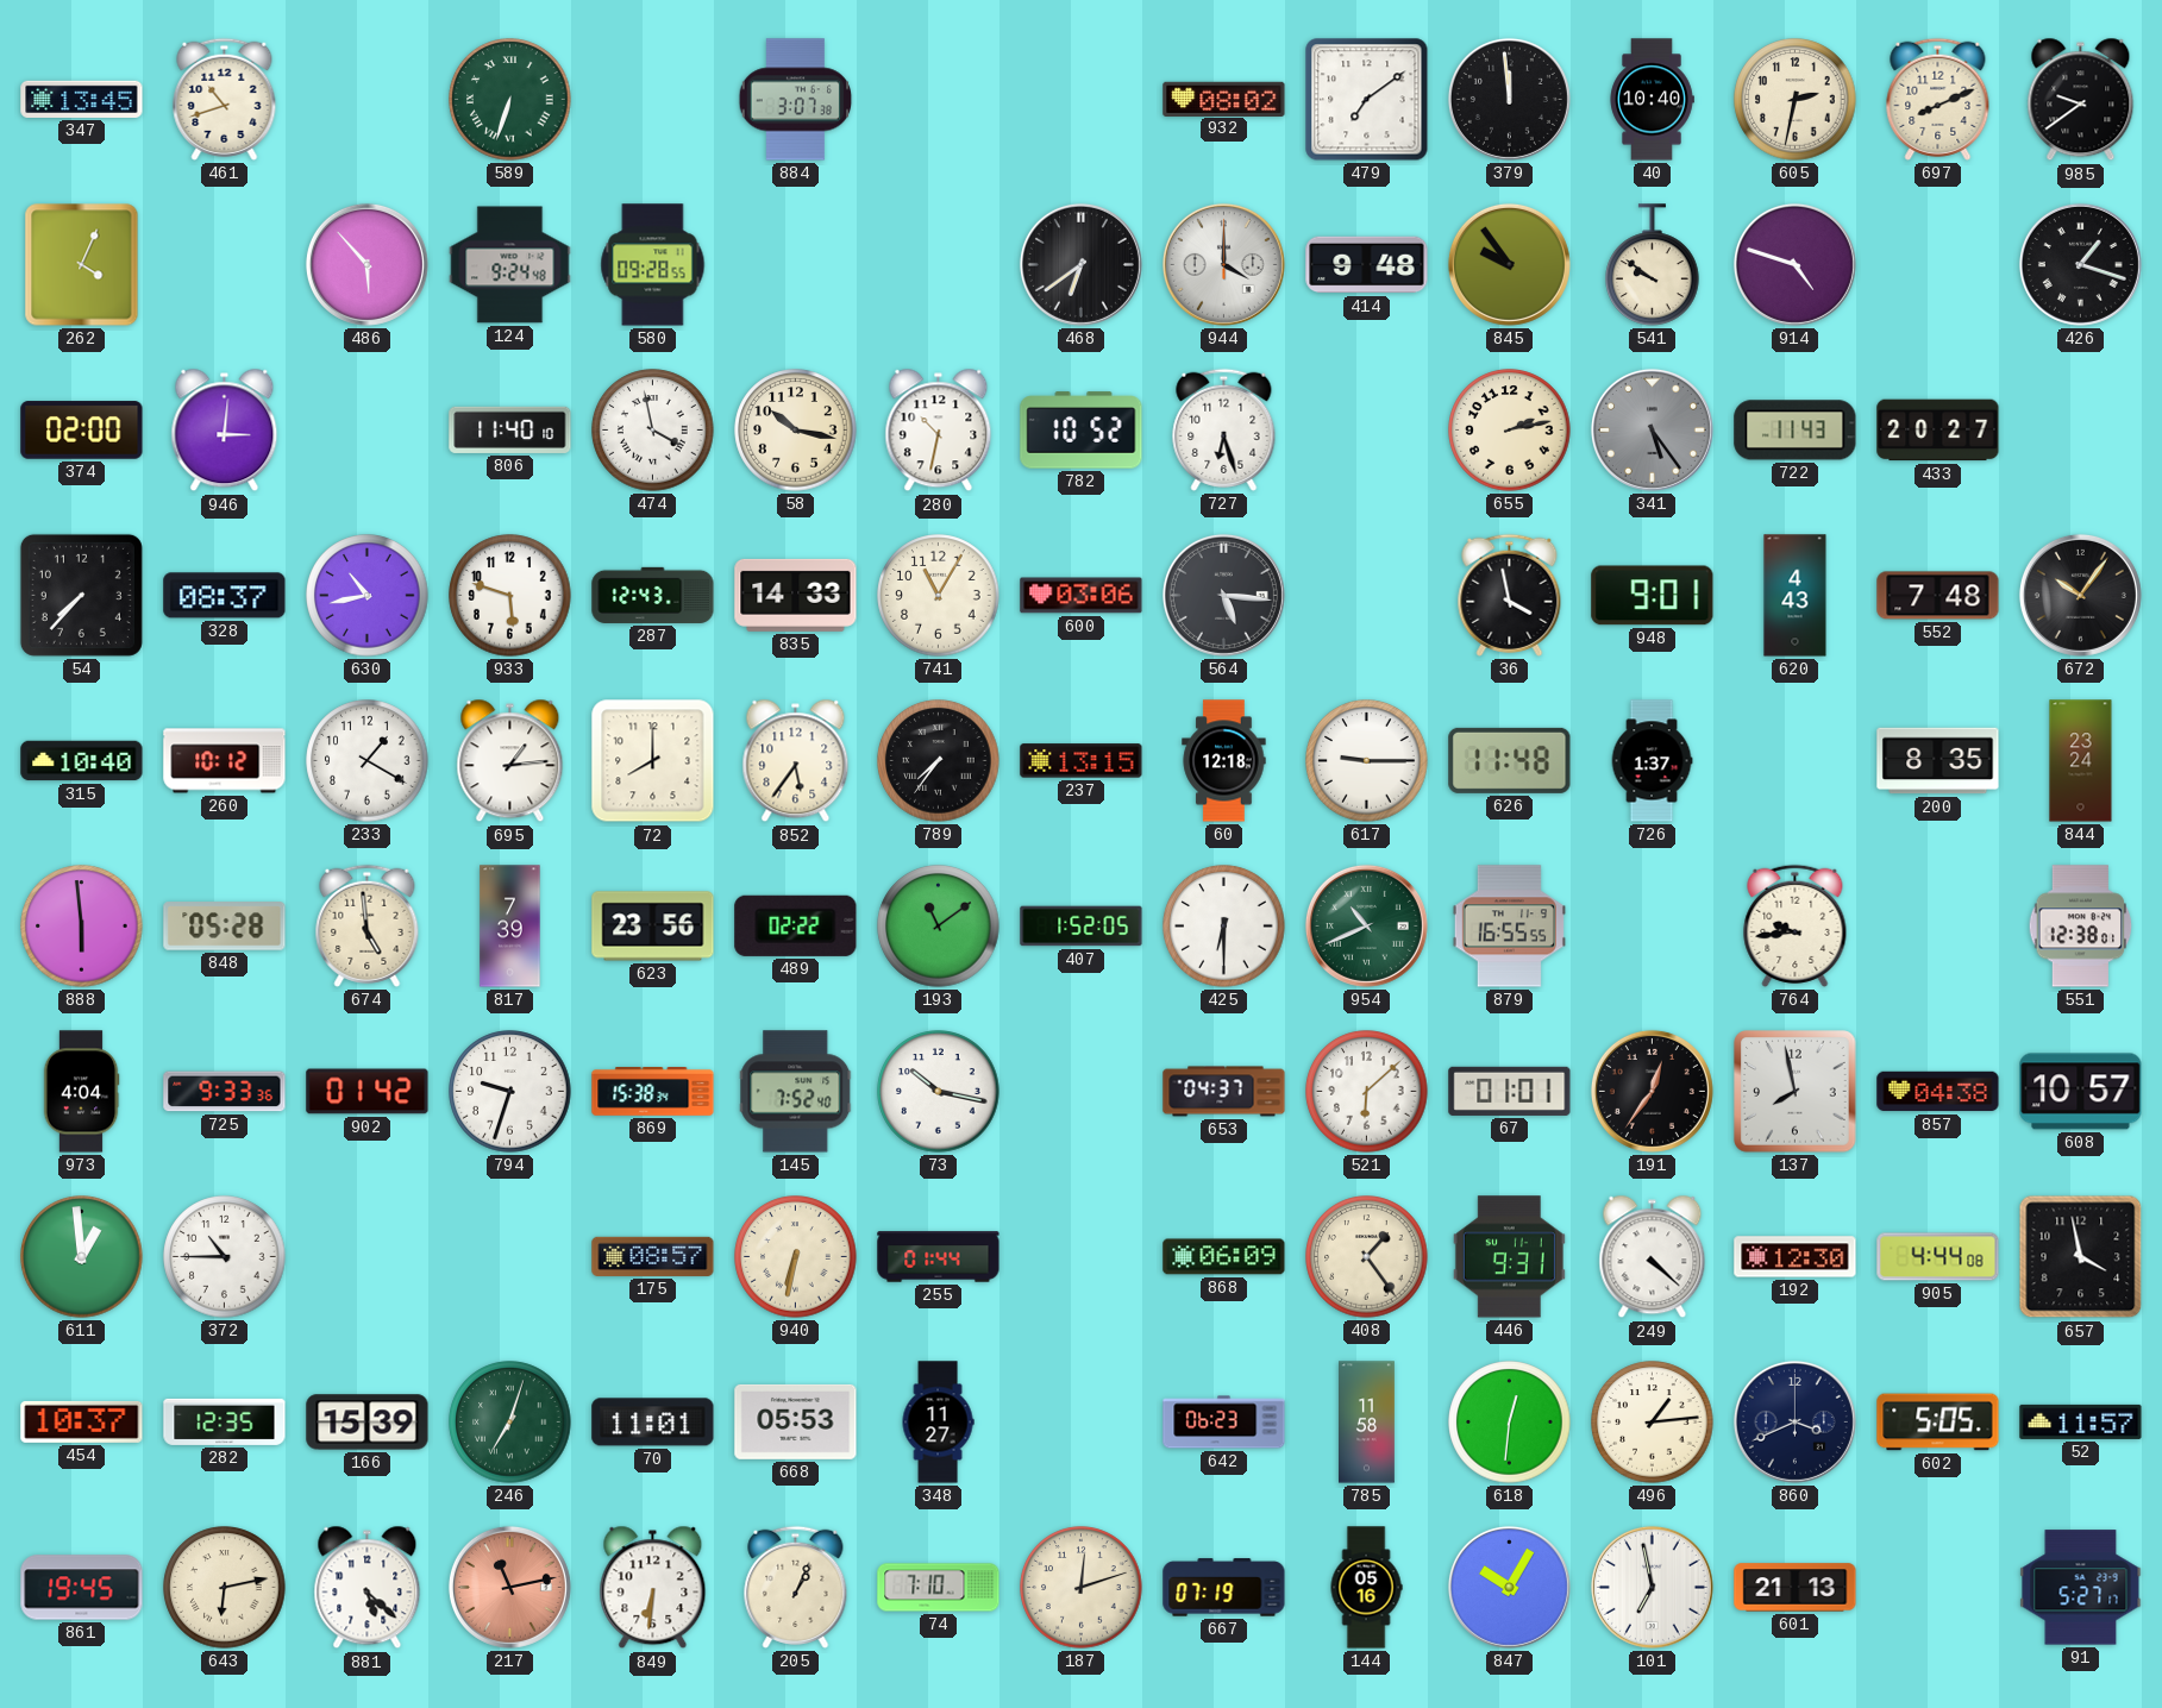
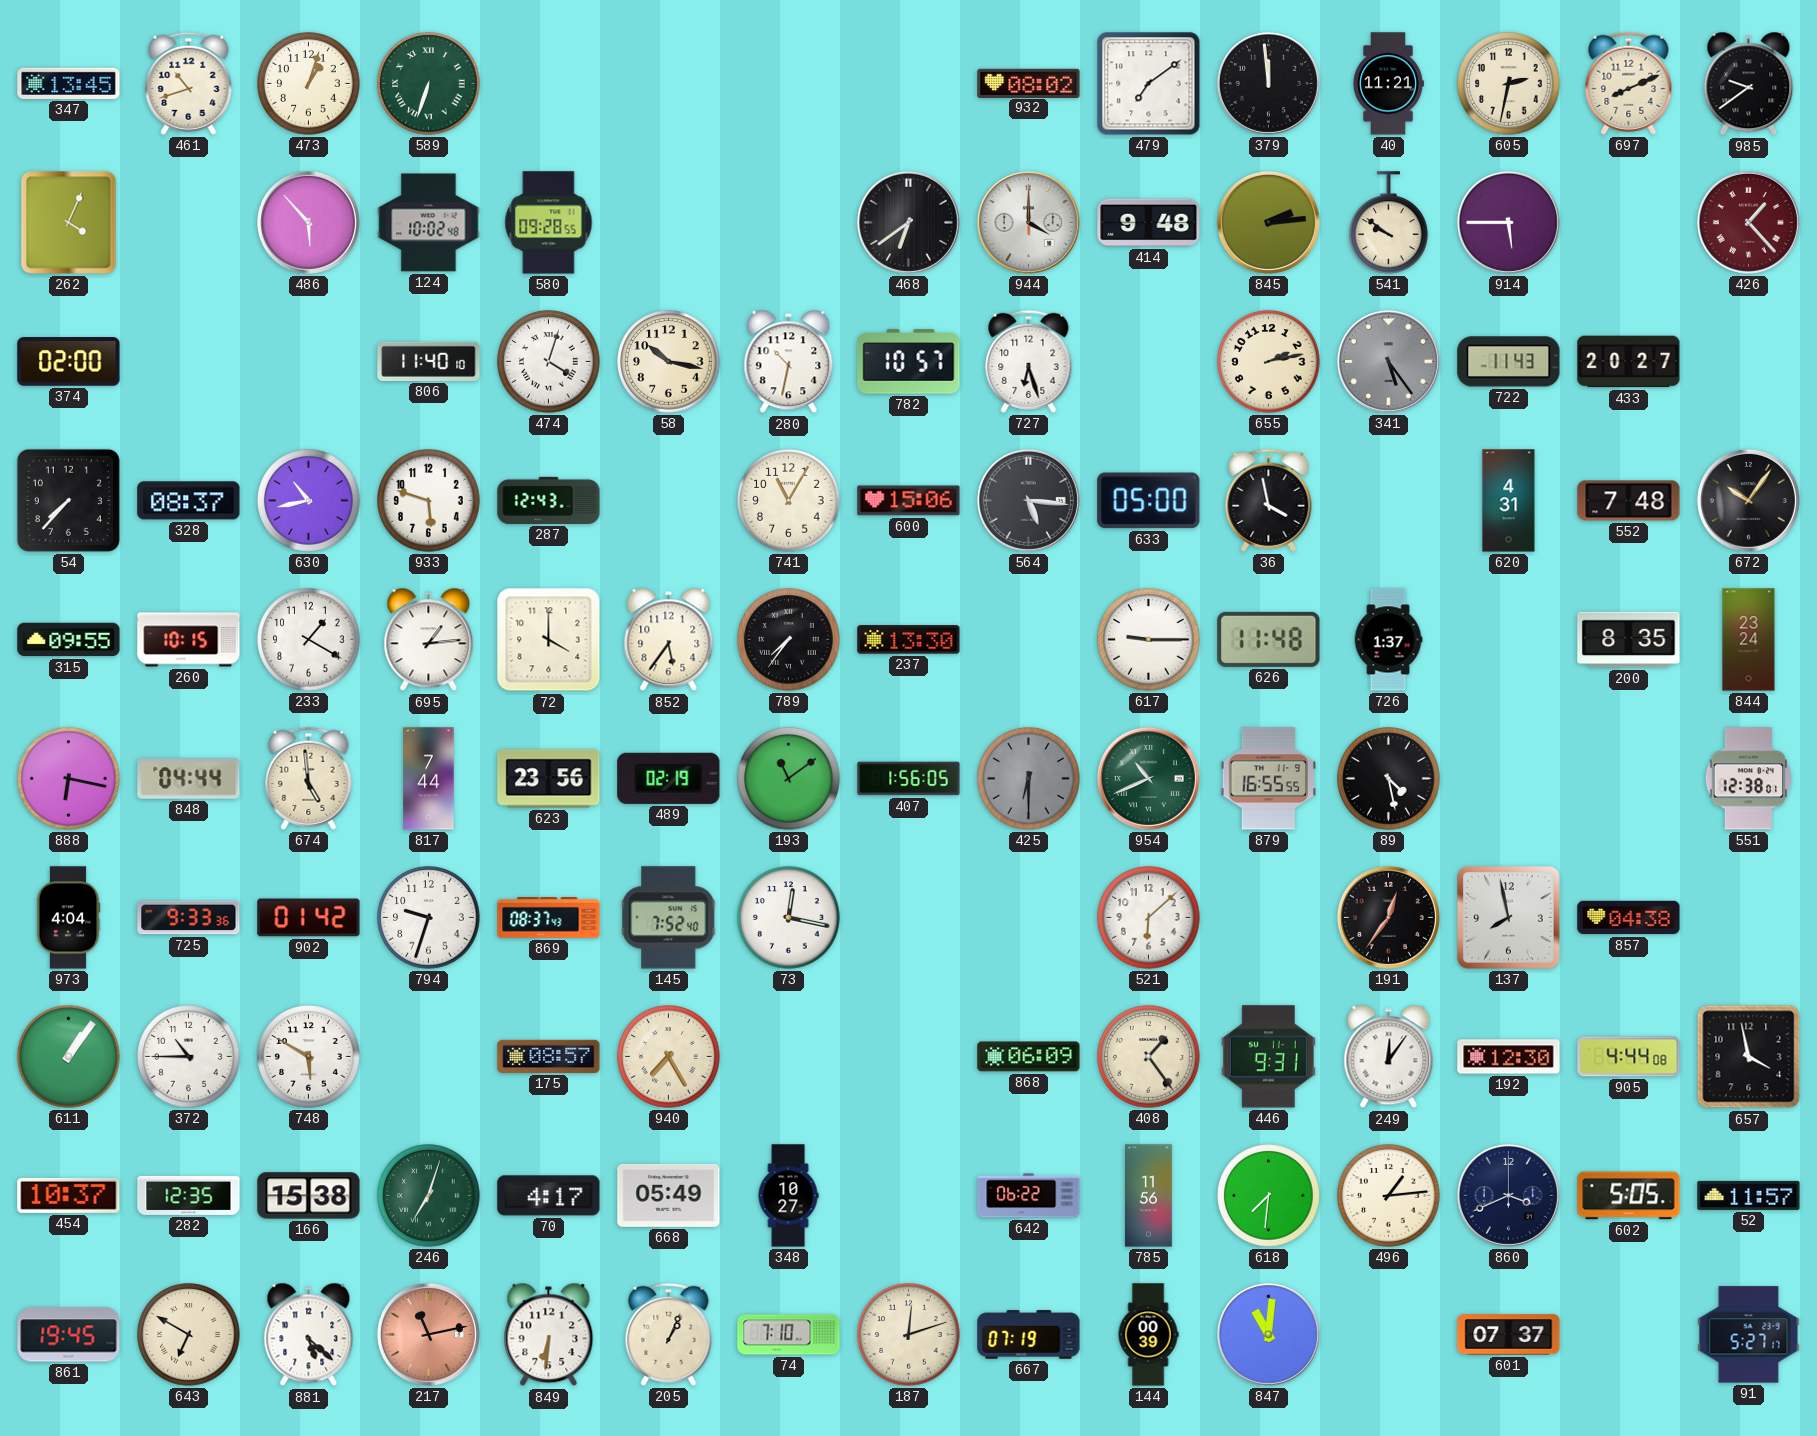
473: none -> 1:03
884: 3:07 -> none
40: 10:40 -> 11:21
124: 9:24 -> 10:02
845: 9:54 -> 2:14
914: 4:48 -> 5:45
426: 1:18 -> 1:23
426 dial: black -> burgundy
946: 3:01 -> none
474: 3:58 -> 4:03
782: 10:52 -> 10:57
835: 14:33 -> none
600: 03:06 -> 15:06
633: none -> 05:00
948: 9:01 -> none
620: 4:43 -> 4:31
315: 10:40 -> 09:55
260: 10:12 -> 10:15
72: 8:00 -> 4:00
237: 13:15 -> 13:30
60: 12:18 -> none
888: 5:59 -> 6:17
848: 05:28 -> 04:44
817: 7:39 -> 7:44
489: 02:22 -> 02:19
407: 1:52 -> 1:56
425 dial: white -> grey
89: none -> 4:28
764: 9:44 -> none
869: 15:38 -> 08:37
73: 10:17 -> 12:17
653: 04:37 -> none
67: 01:01 -> none
608: 10:57 -> none
611: 12:59 -> 1:06
748: none -> 5:50
940: 6:32 -> 7:25
255: 01:44 -> none
249: 4:22 -> 12:06
166: 15:39 -> 15:38
70: 11:01 -> 4:17
668: 05:53 -> 05:49
348: 11:27 -> 10:27
642: 06:23 -> 06:22
785: 11:58 -> 11:56
618: 12:31 -> 7:31
643: 6:13 -> 6:50
144: 05:16 -> 00:39
847: 10:05 -> 11:01
101: 6:58 -> none
601: 21:13 -> 07:37
